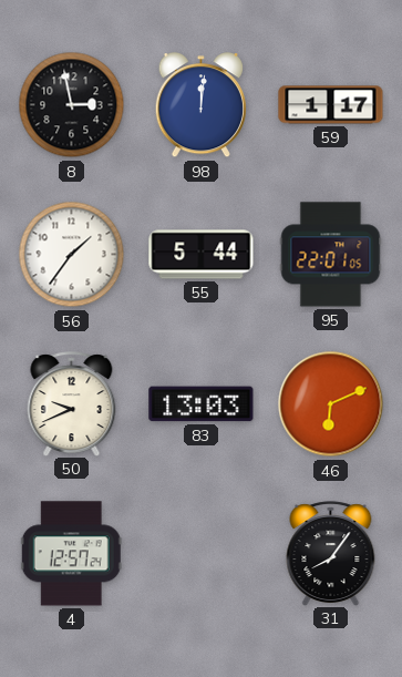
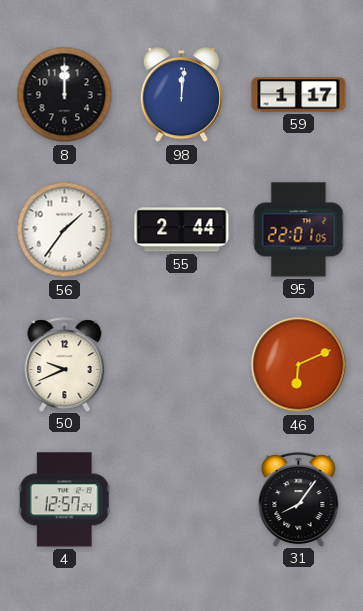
8: 2:58 -> 12:00
55: 5:44 -> 2:44
83: 13:03 -> none
